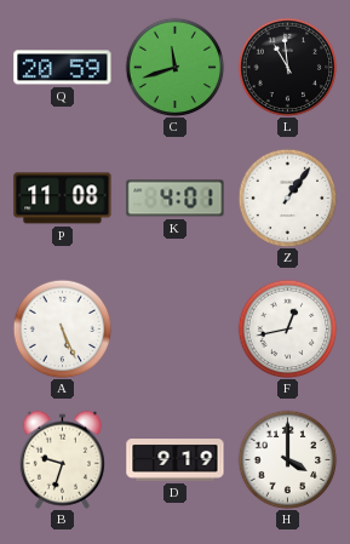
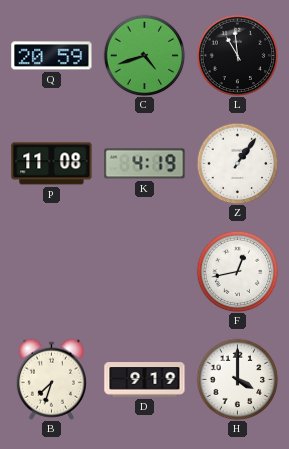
C: 11:42 -> 4:42
K: 4:01 -> 4:19
A: 5:26 -> none
B: 9:33 -> 7:33
